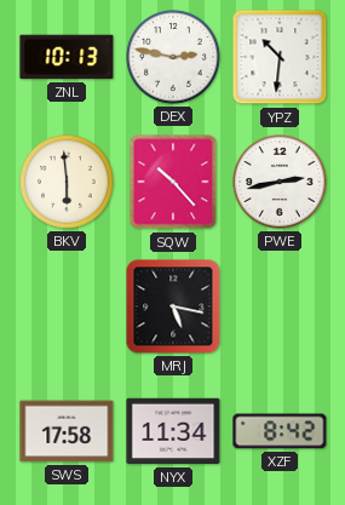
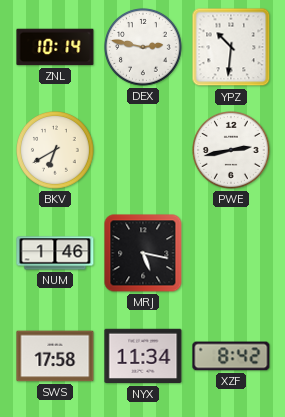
ZNL: 10:13 -> 10:14
BKV: 5:59 -> 6:40
SQW: 10:23 -> none
NUM: none -> 1:46
